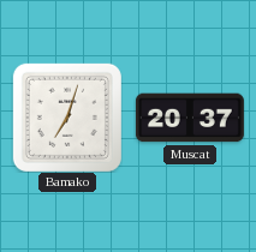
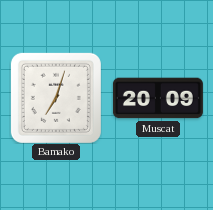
Muscat: 20:37 -> 20:09
